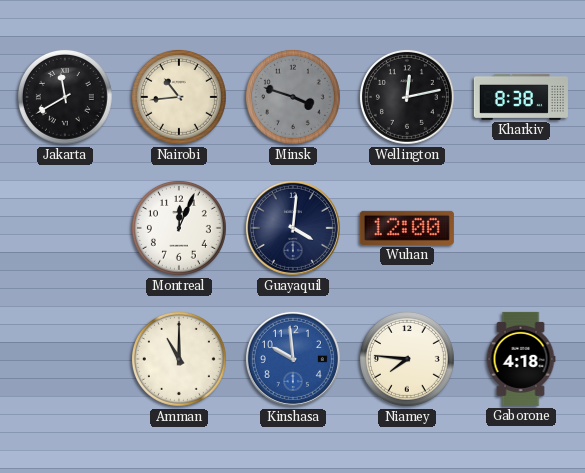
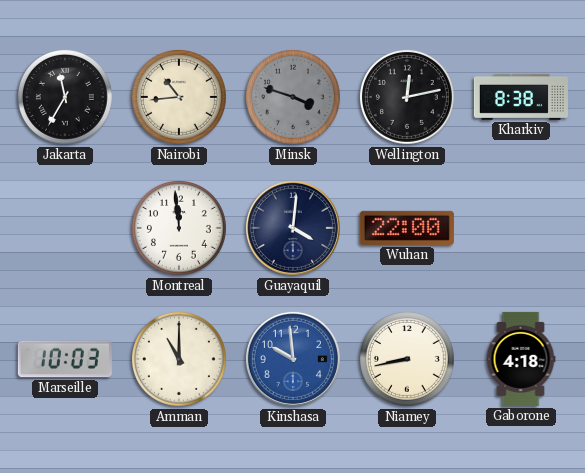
Jakarta: 11:40 -> 11:35
Montreal: 12:04 -> 11:59
Wuhan: 12:00 -> 22:00
Marseille: none -> 10:03
Niamey: 7:46 -> 8:43
